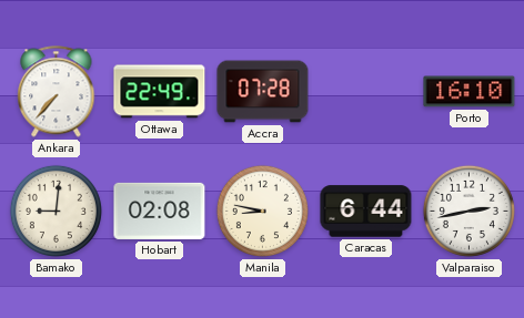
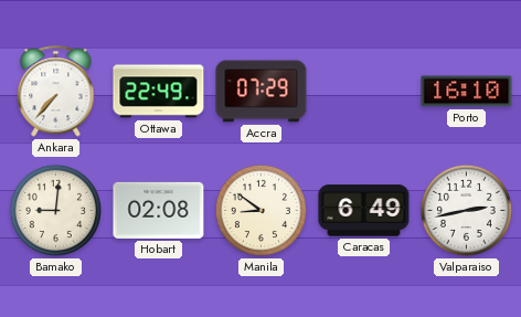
Accra: 07:28 -> 07:29
Manila: 8:47 -> 8:51
Caracas: 6:44 -> 6:49
